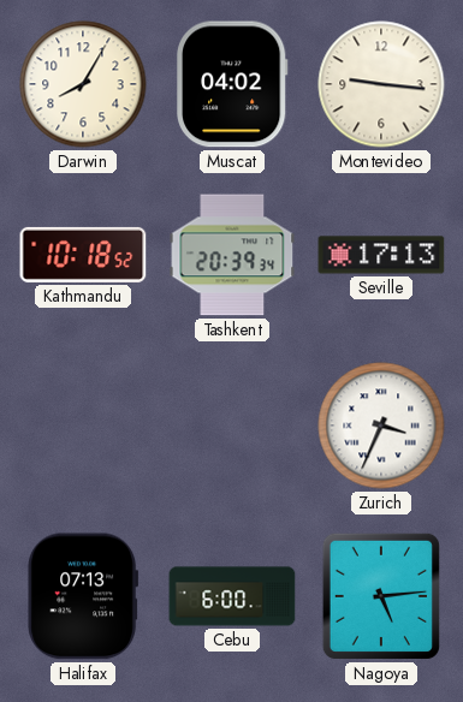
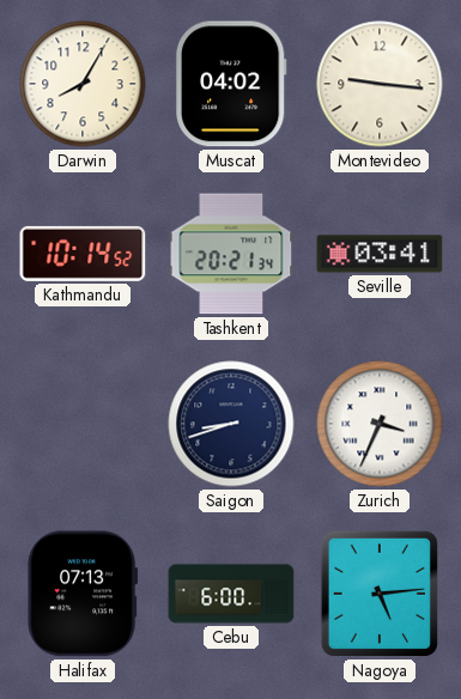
Kathmandu: 10:18 -> 10:14
Tashkent: 20:39 -> 20:21
Seville: 17:13 -> 03:41
Saigon: none -> 8:42
